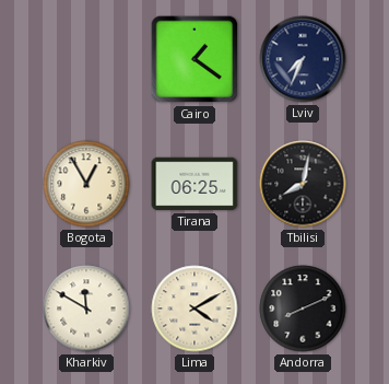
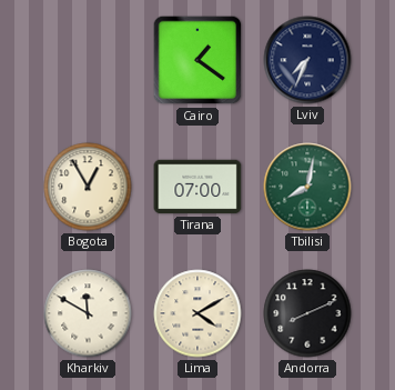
Tirana: 06:25 -> 07:00
Tbilisi dial: black -> green
